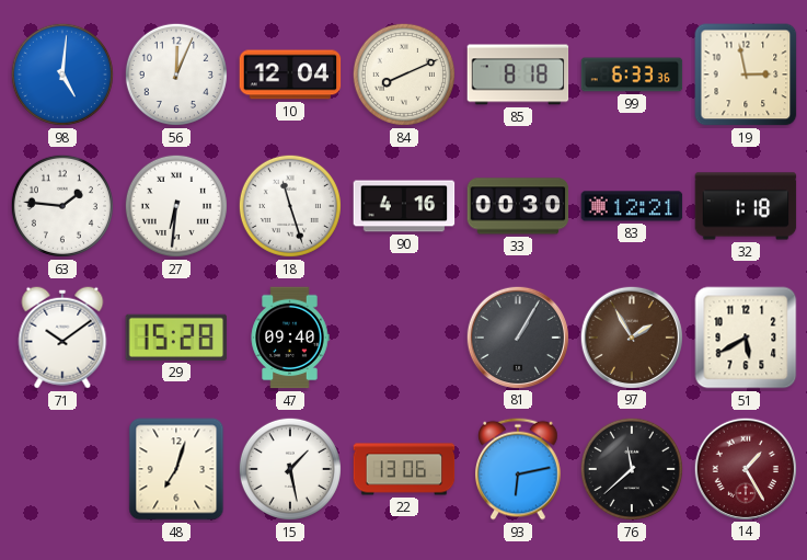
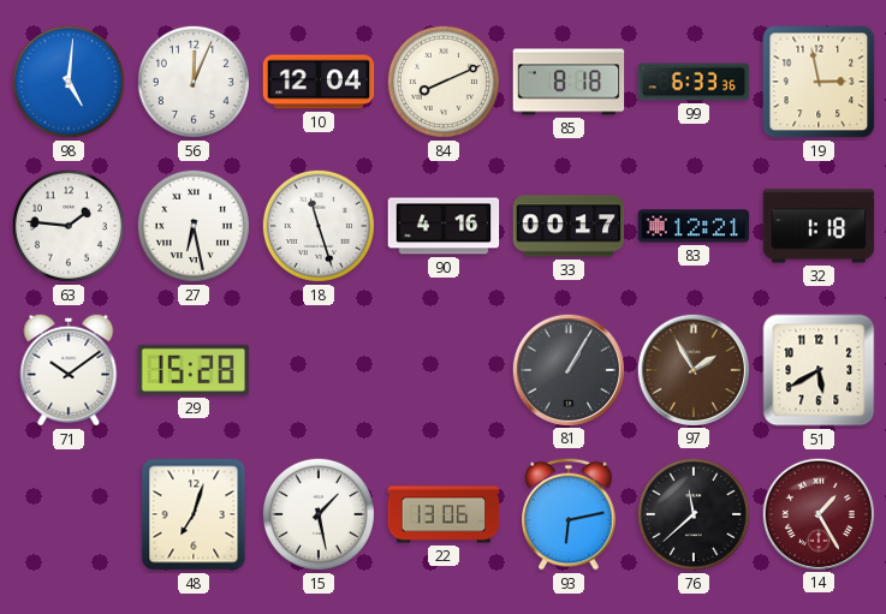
27: 6:31 -> 6:28
33: 00:30 -> 00:17
47: 09:40 -> none
